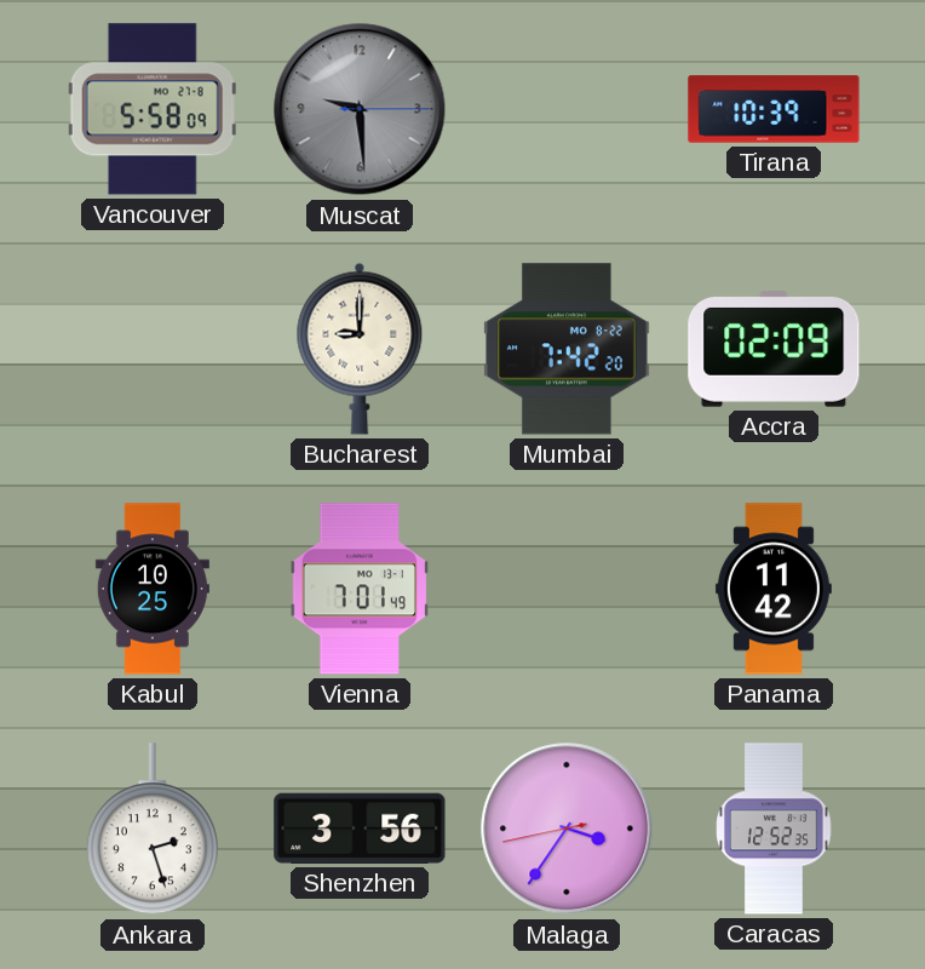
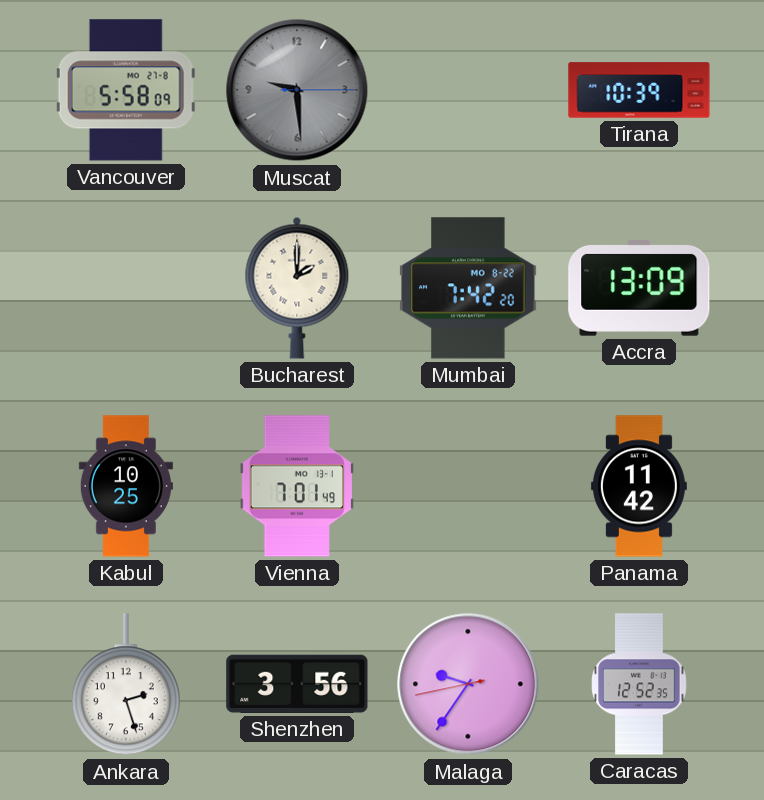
Bucharest: 9:00 -> 2:00
Accra: 02:09 -> 13:09
Malaga: 3:35 -> 9:35
